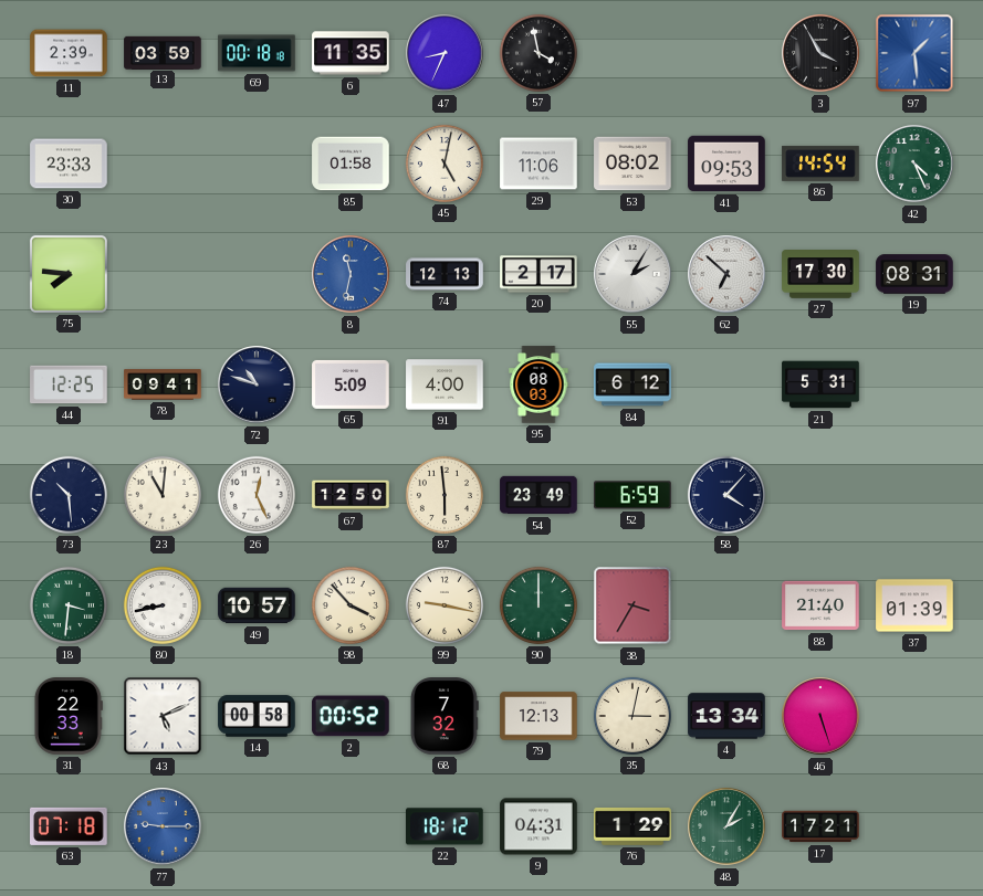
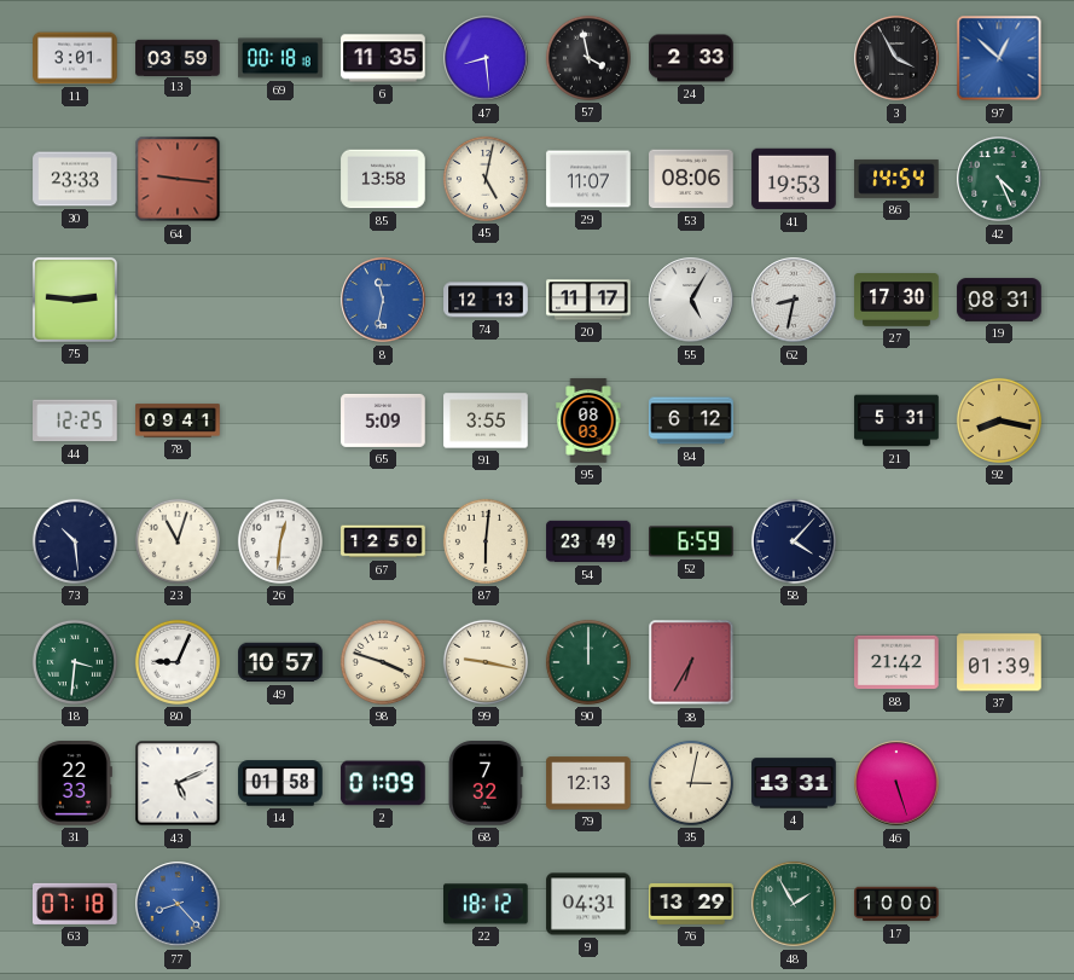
11: 2:39 -> 3:01
47: 8:34 -> 8:29
24: none -> 2:33
97: 1:29 -> 12:52
64: none -> 9:16
85: 01:58 -> 13:58
29: 11:06 -> 11:07
53: 08:02 -> 08:06
41: 09:53 -> 19:53
75: 7:46 -> 2:46
20: 2:17 -> 11:17
55: 2:05 -> 5:05
62: 6:52 -> 8:32
72: 10:48 -> none
91: 4:00 -> 3:55
92: none -> 8:17
23: 11:01 -> 11:03
26: 12:26 -> 12:31
87: 5:59 -> 6:01
80: 8:43 -> 9:04
98: 3:53 -> 3:48
38: 3:35 -> 6:35
88: 21:40 -> 21:42
14: 00:58 -> 01:58
2: 00:52 -> 01:09
4: 13:34 -> 13:31
77: 9:15 -> 8:23
76: 1:29 -> 13:29
48: 2:05 -> 1:55
17: 17:21 -> 10:00
